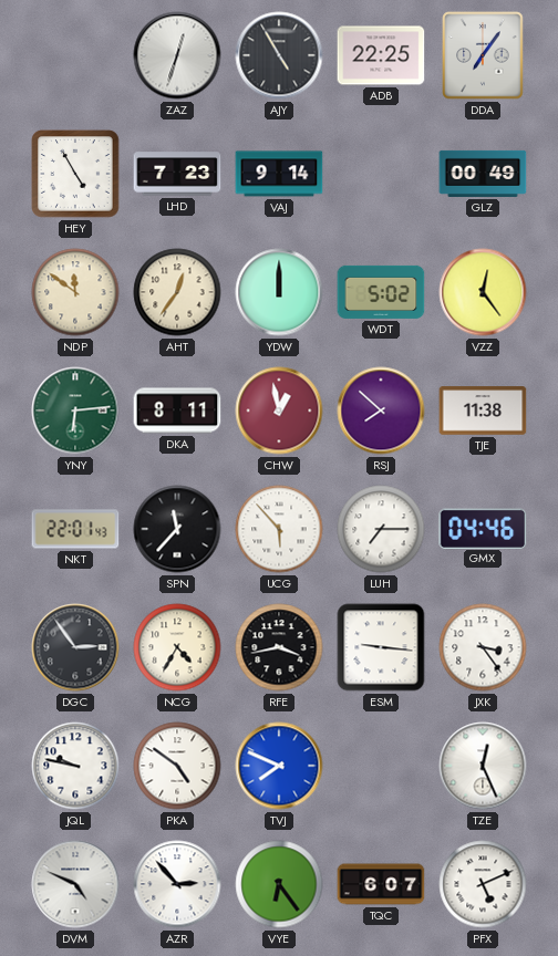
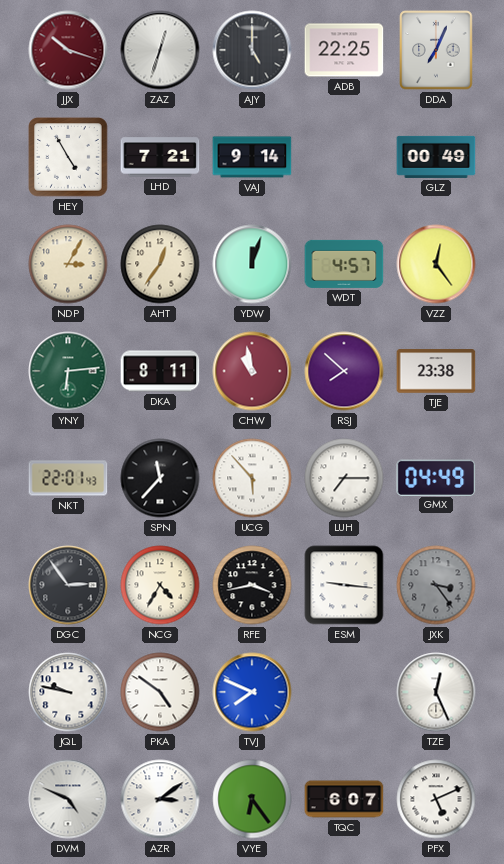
JJX: none -> 10:18
AJY: 4:55 -> 5:00
DDA: 7:06 -> 7:04
LHD: 7:23 -> 7:21
NDP: 11:51 -> 3:05
YDW: 12:00 -> 12:03
WDT: 5:02 -> 4:57
CHW: 12:58 -> 10:58
TJE: 11:38 -> 23:38
GMX: 04:46 -> 04:49
JXK dial: white -> grey
AZR: 2:53 -> 3:09
